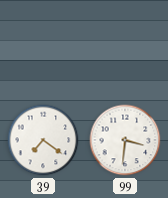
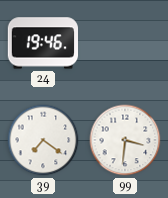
24: none -> 19:46
